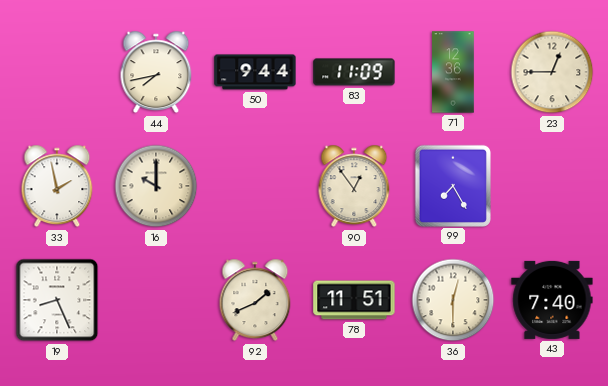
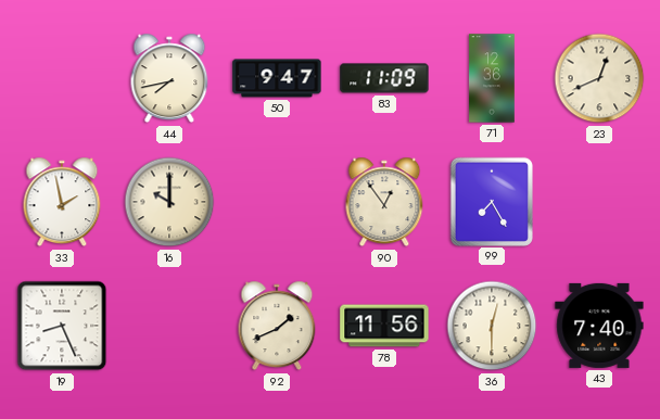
50: 9:44 -> 9:47
23: 12:45 -> 12:41
78: 11:51 -> 11:56
